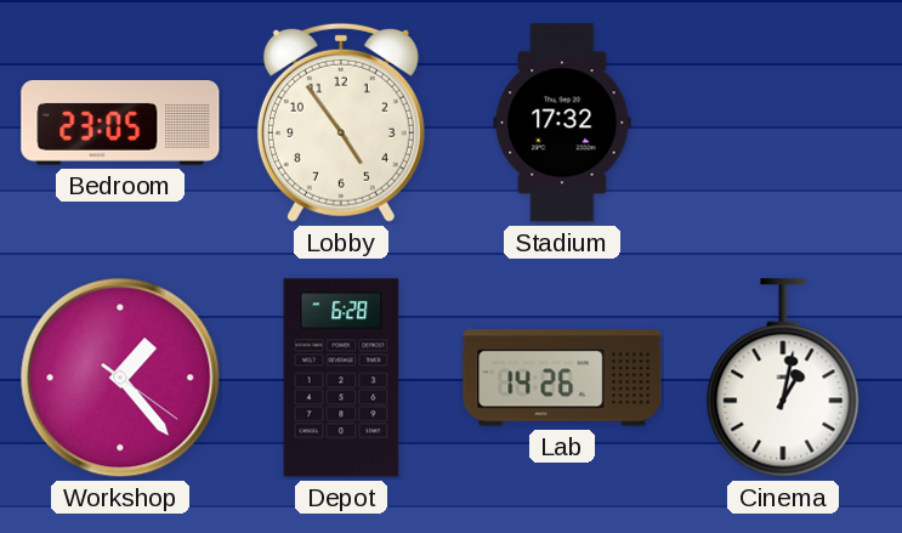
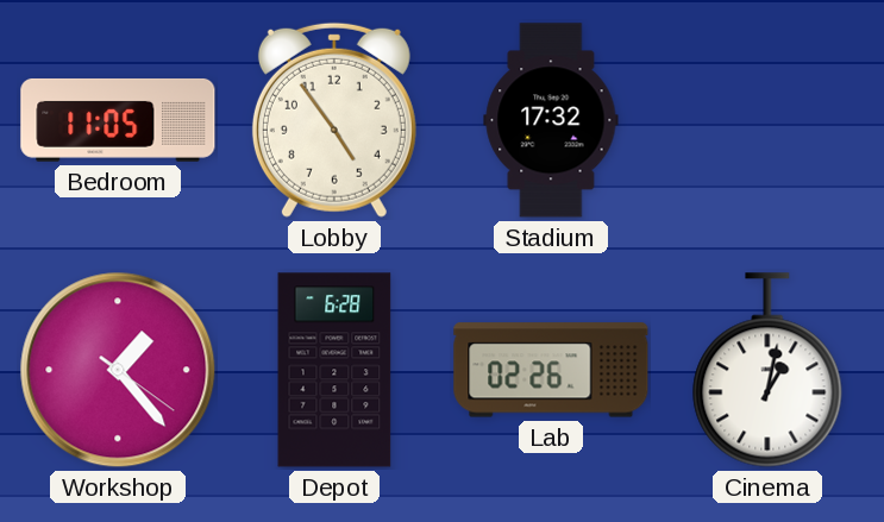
Bedroom: 23:05 -> 11:05
Lab: 14:26 -> 02:26
